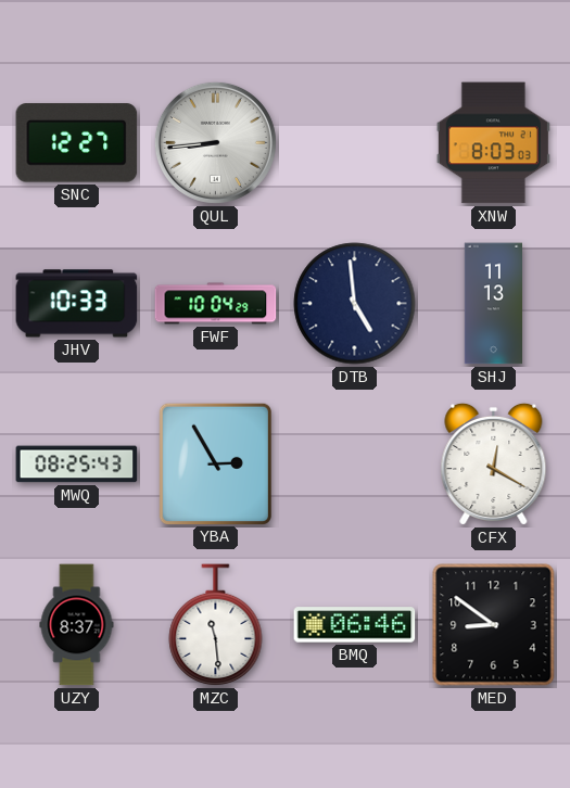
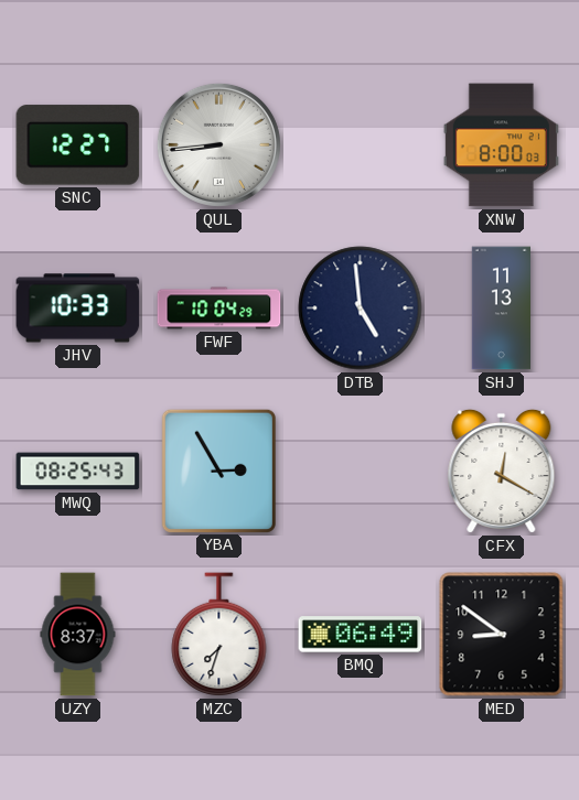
XNW: 8:03 -> 8:00
MZC: 11:29 -> 7:33
BMQ: 06:46 -> 06:49
